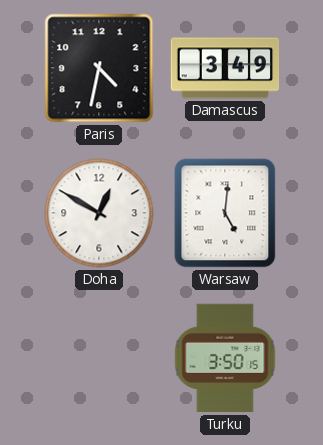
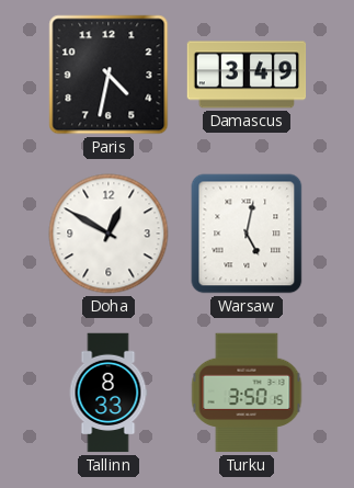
Warsaw: 5:01 -> 5:02
Tallinn: none -> 8:33
